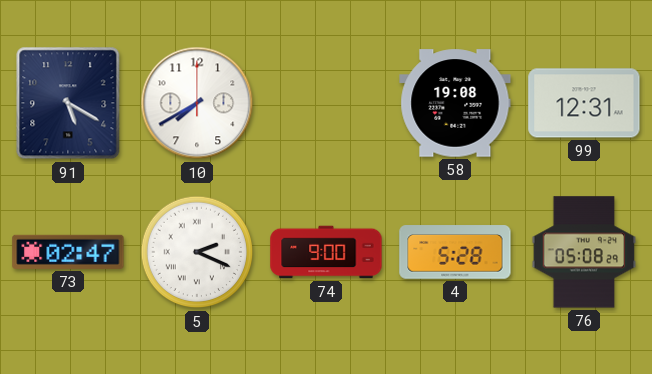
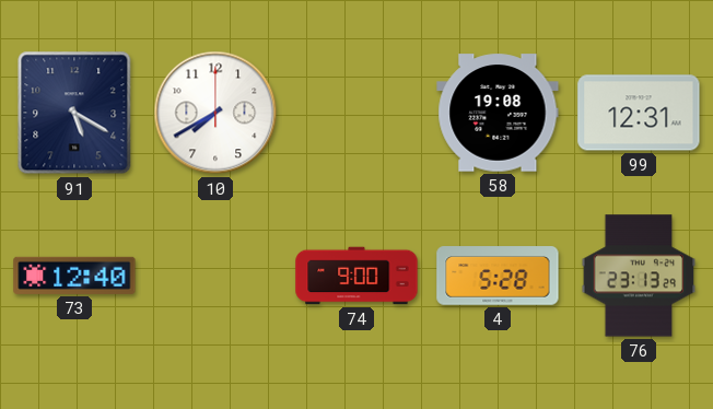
73: 02:47 -> 12:40
5: 2:19 -> none
76: 05:08 -> 23:13
